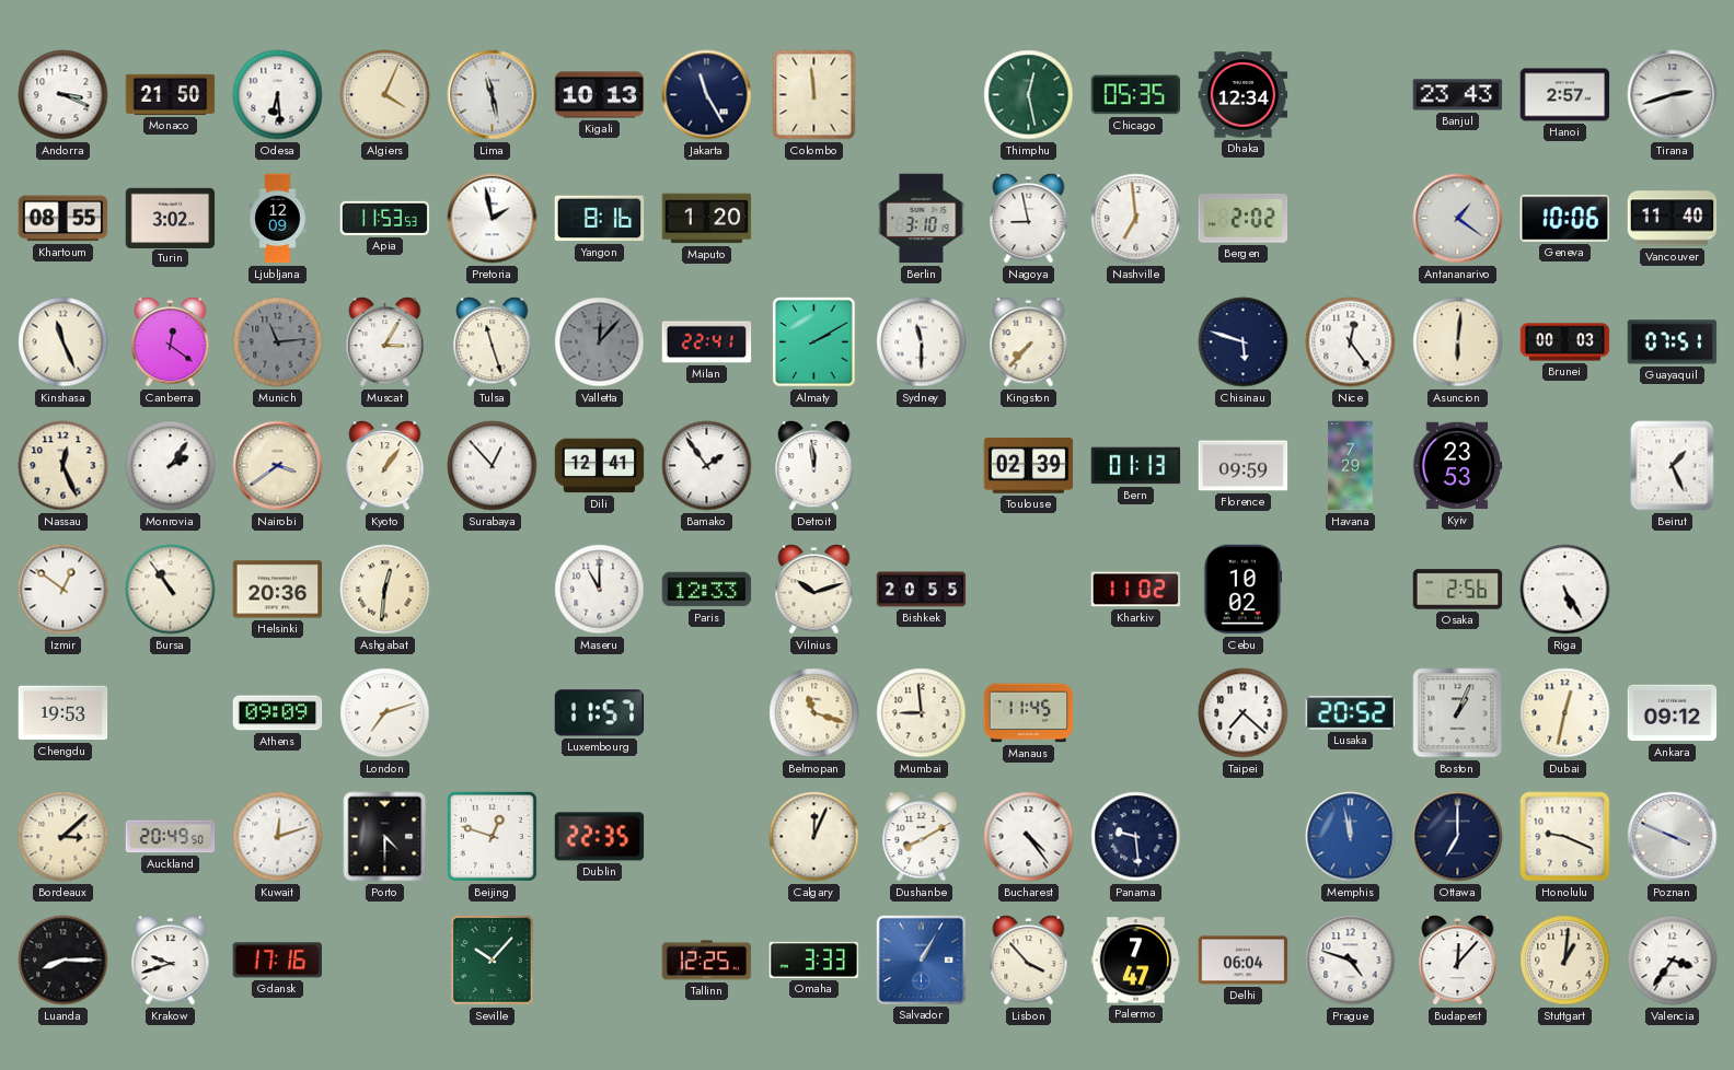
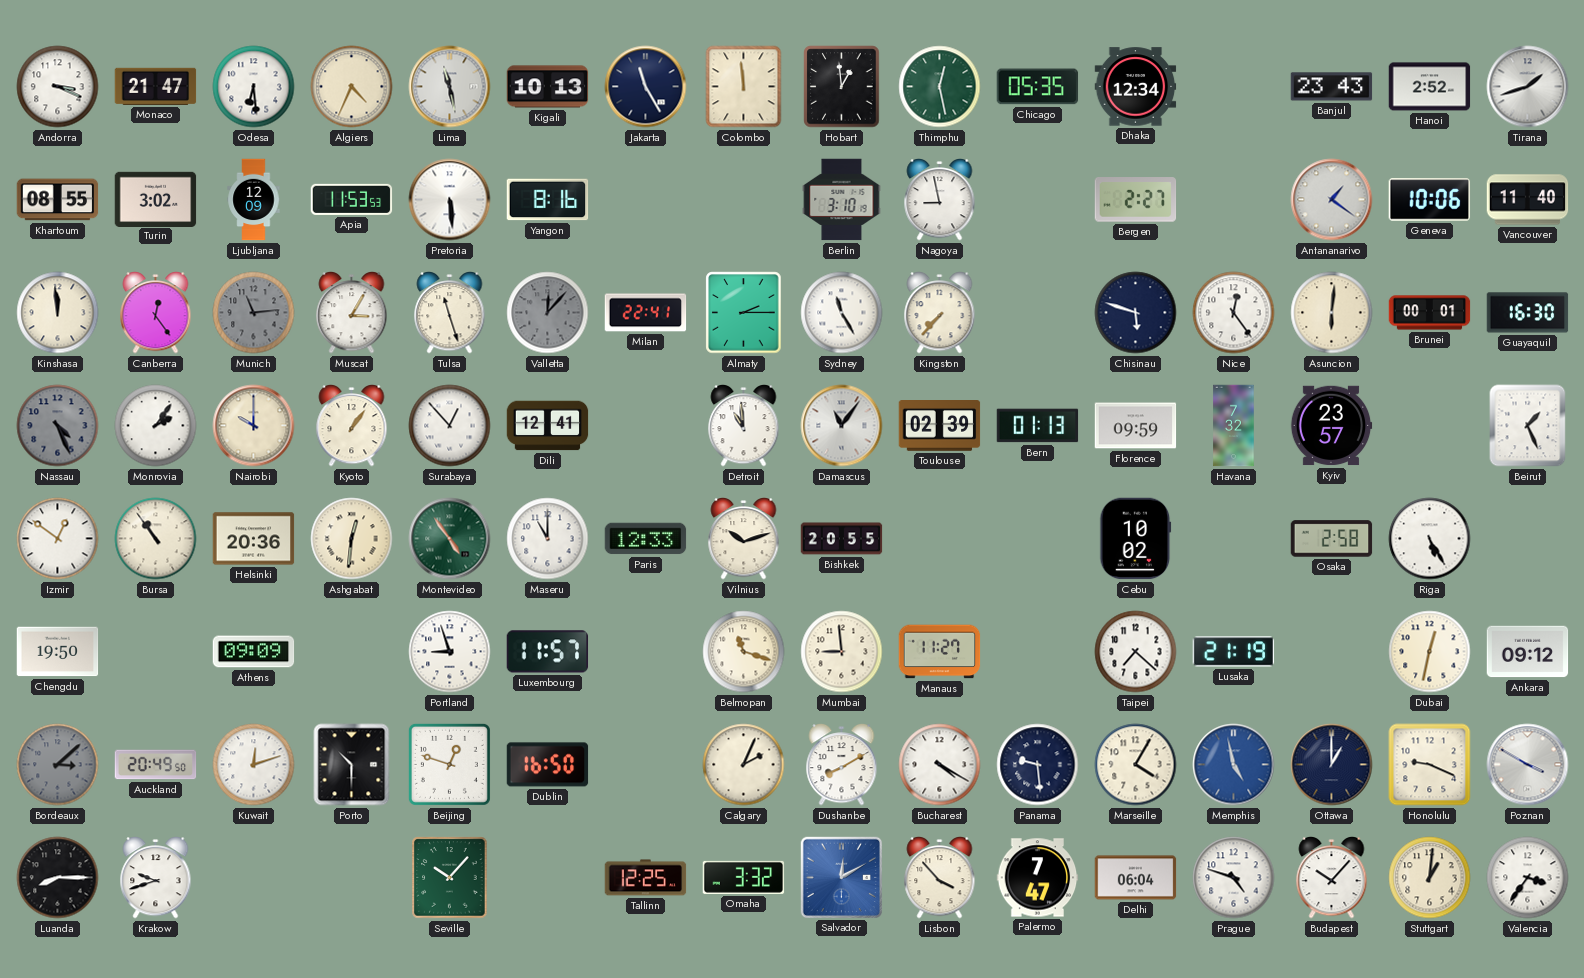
Monaco: 21:50 -> 21:47
Algiers: 4:04 -> 4:34
Hobart: none -> 12:59
Hanoi: 2:57 -> 2:52
Tirana: 2:42 -> 1:42
Pretoria: 1:58 -> 5:29
Maputo: 1:20 -> none
Nashville: 6:59 -> none
Bergen: 2:02 -> 2:27
Kinshasa: 11:26 -> 11:59
Canberra: 12:21 -> 12:24
Almaty: 2:10 -> 2:15
Sydney: 11:30 -> 11:25
Brunei: 00:03 -> 00:01
Guayaquil: 07:51 -> 16:30
Nassau: 12:26 -> 4:26
Nassau dial: cream -> grey
Nairobi: 3:39 -> 10:00
Bamako: 1:54 -> none
Detroit: 11:59 -> 10:59
Damascus: none -> 11:06
Havana: 7:29 -> 7:32
Kyiv: 23:53 -> 23:57
Montevideo: none -> 4:54
Kharkiv: 11:02 -> none
Osaka: 2:56 -> 2:58
Chengdu: 19:53 -> 19:50
London: 7:12 -> none
Portland: none -> 8:57
Manaus: 11:45 -> 11:27
Lusaka: 20:52 -> 21:19
Boston: 1:04 -> none
Bordeaux dial: cream -> grey
Porto: 4:30 -> 10:30
Dublin: 22:35 -> 16:50
Calgary: 12:04 -> 2:04
Bucharest: 4:24 -> 4:20
Marseille: none -> 4:05
Memphis: 11:58 -> 4:58
Ottawa: 7:00 -> 1:00
Poznan: 3:49 -> 3:50
Gdansk: 17:16 -> none
Omaha: 3:33 -> 3:32
Salvador: 1:05 -> 12:10
Budapest: 12:07 -> 10:07
